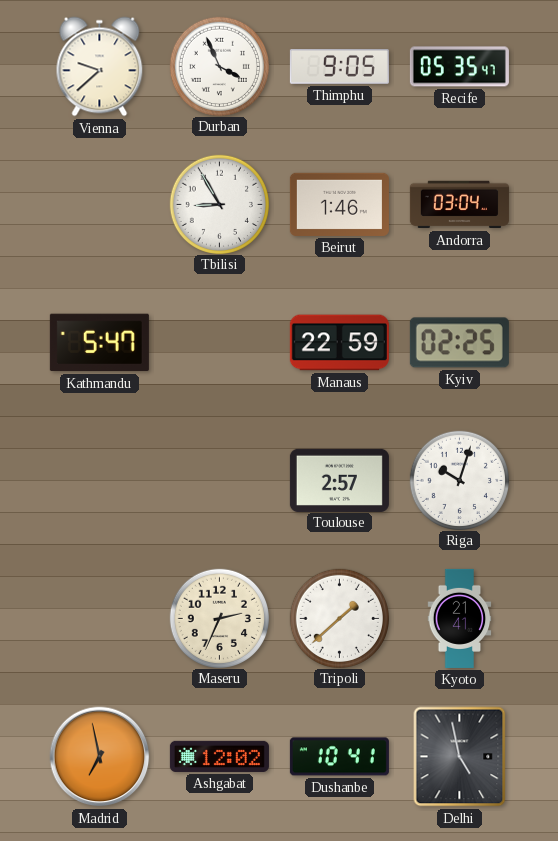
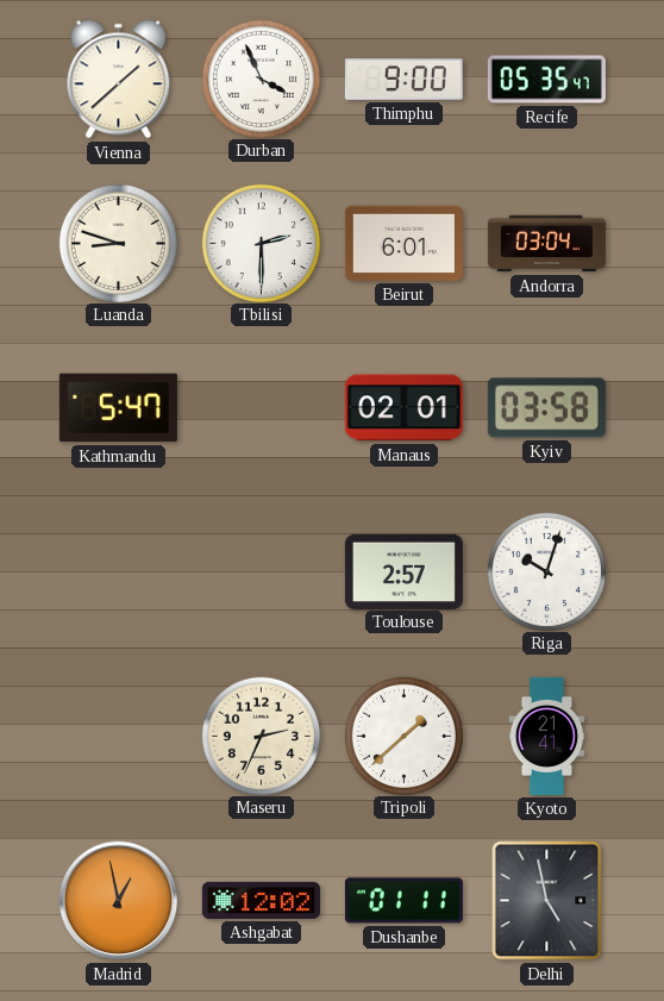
Vienna: 9:38 -> 1:38
Thimphu: 9:05 -> 9:00
Luanda: none -> 8:48
Tbilisi: 8:55 -> 2:30
Beirut: 1:46 -> 6:01
Manaus: 22:59 -> 02:01
Kyiv: 02:25 -> 03:58
Madrid: 6:58 -> 12:58
Dushanbe: 10:41 -> 01:11
